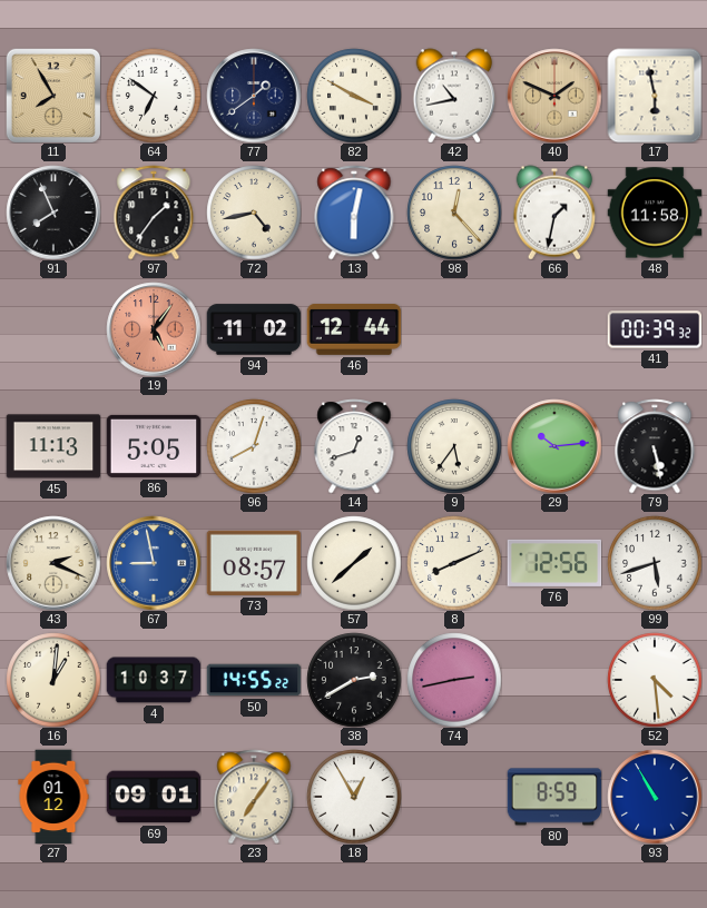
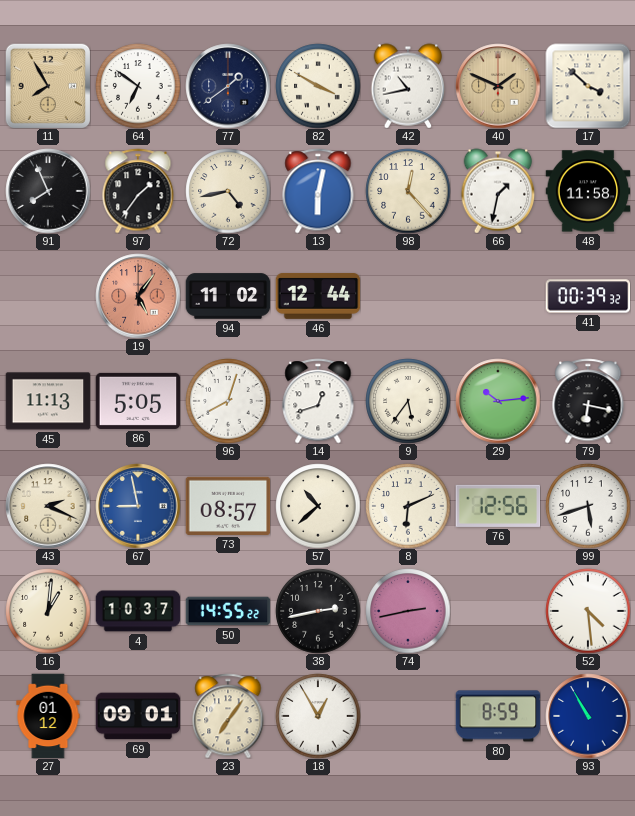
17: 5:58 -> 3:52
79: 5:28 -> 6:17
57: 1:38 -> 10:38
8: 8:11 -> 6:11
38: 2:40 -> 2:43
